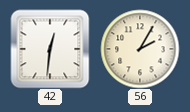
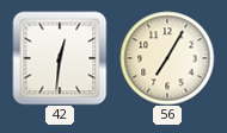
56: 2:05 -> 7:05
